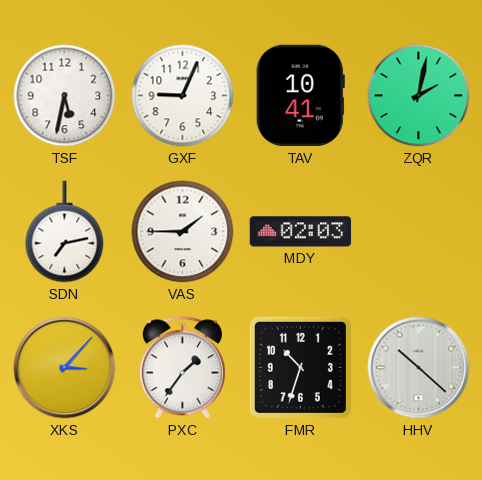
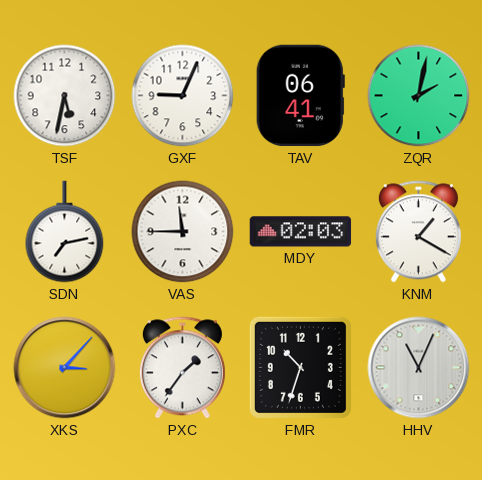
TAV: 10:41 -> 06:41
VAS: 1:45 -> 11:45
KNM: none -> 1:20
HHV: 10:22 -> 11:04
